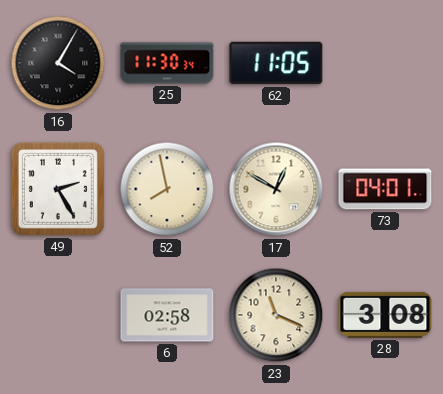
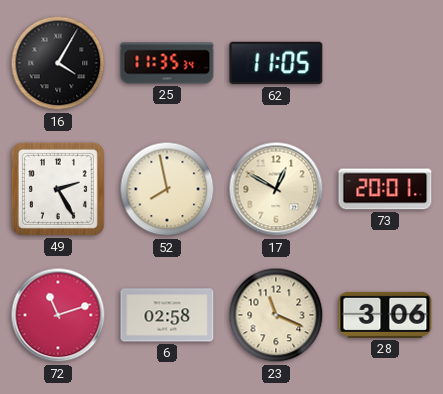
25: 11:30 -> 11:35
73: 04:01 -> 20:01
72: none -> 11:12
28: 3:08 -> 3:06
